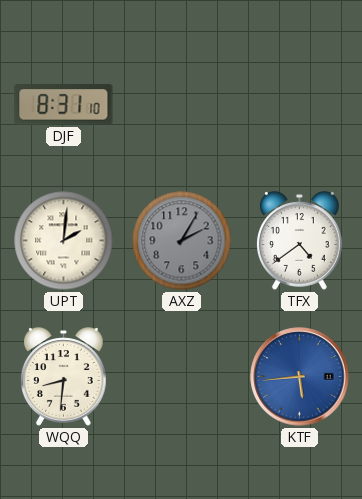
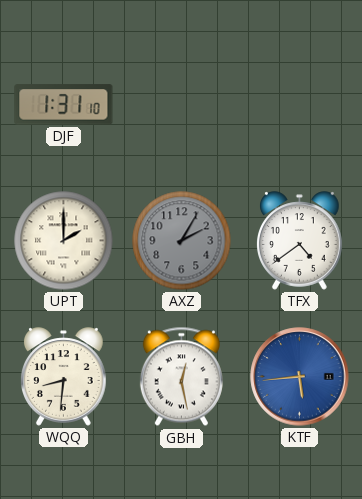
DJF: 8:31 -> 1:31
UPT: 2:01 -> 2:00
GBH: none -> 12:28
